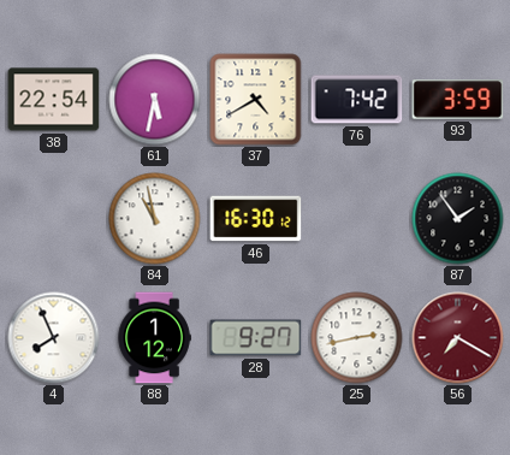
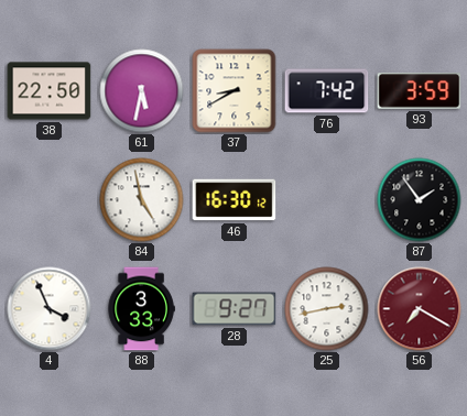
38: 22:54 -> 22:50
37: 4:40 -> 8:40
84: 10:58 -> 4:58
4: 7:56 -> 3:56
88: 1:12 -> 3:33
